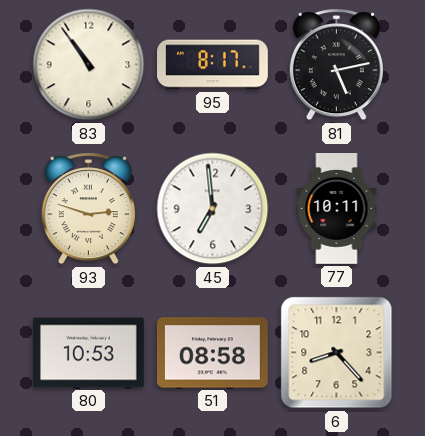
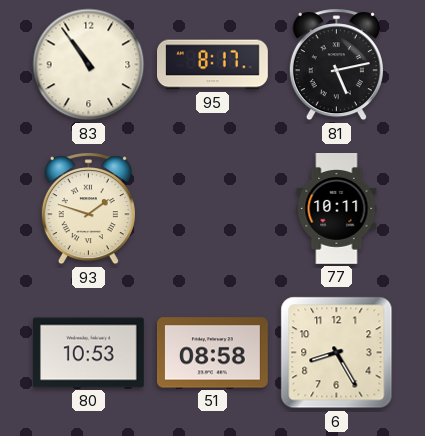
93: 2:48 -> 1:48
45: 6:59 -> none
6: 8:23 -> 8:25
